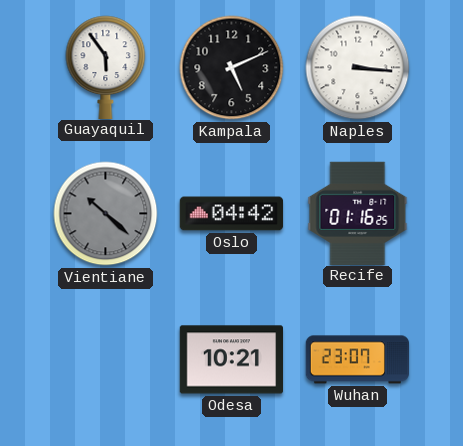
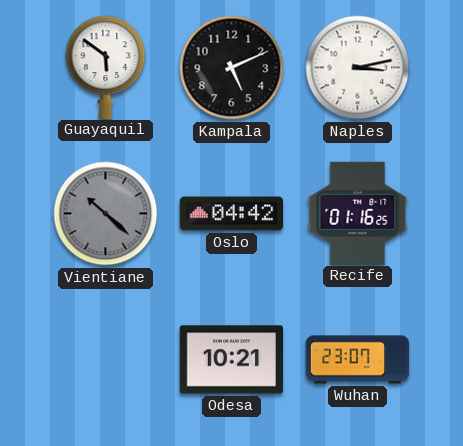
Guayaquil: 5:54 -> 5:51
Naples: 3:16 -> 3:13
